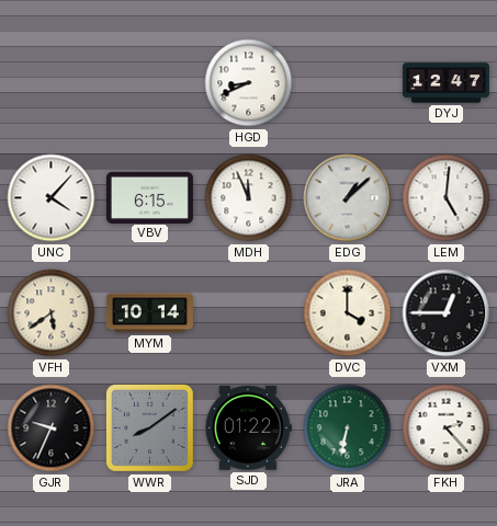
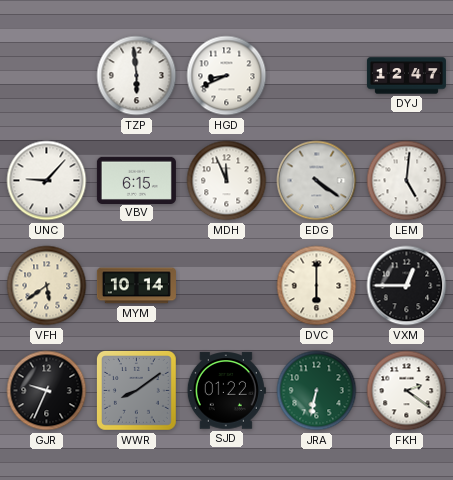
TZP: none -> 5:59
UNC: 4:07 -> 9:07
EDG: 1:08 -> 4:21
DVC: 4:00 -> 6:00
FKH: 2:23 -> 2:21
